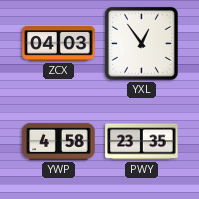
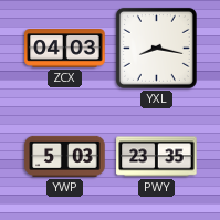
YXL: 12:54 -> 8:17
YWP: 4:58 -> 5:03
